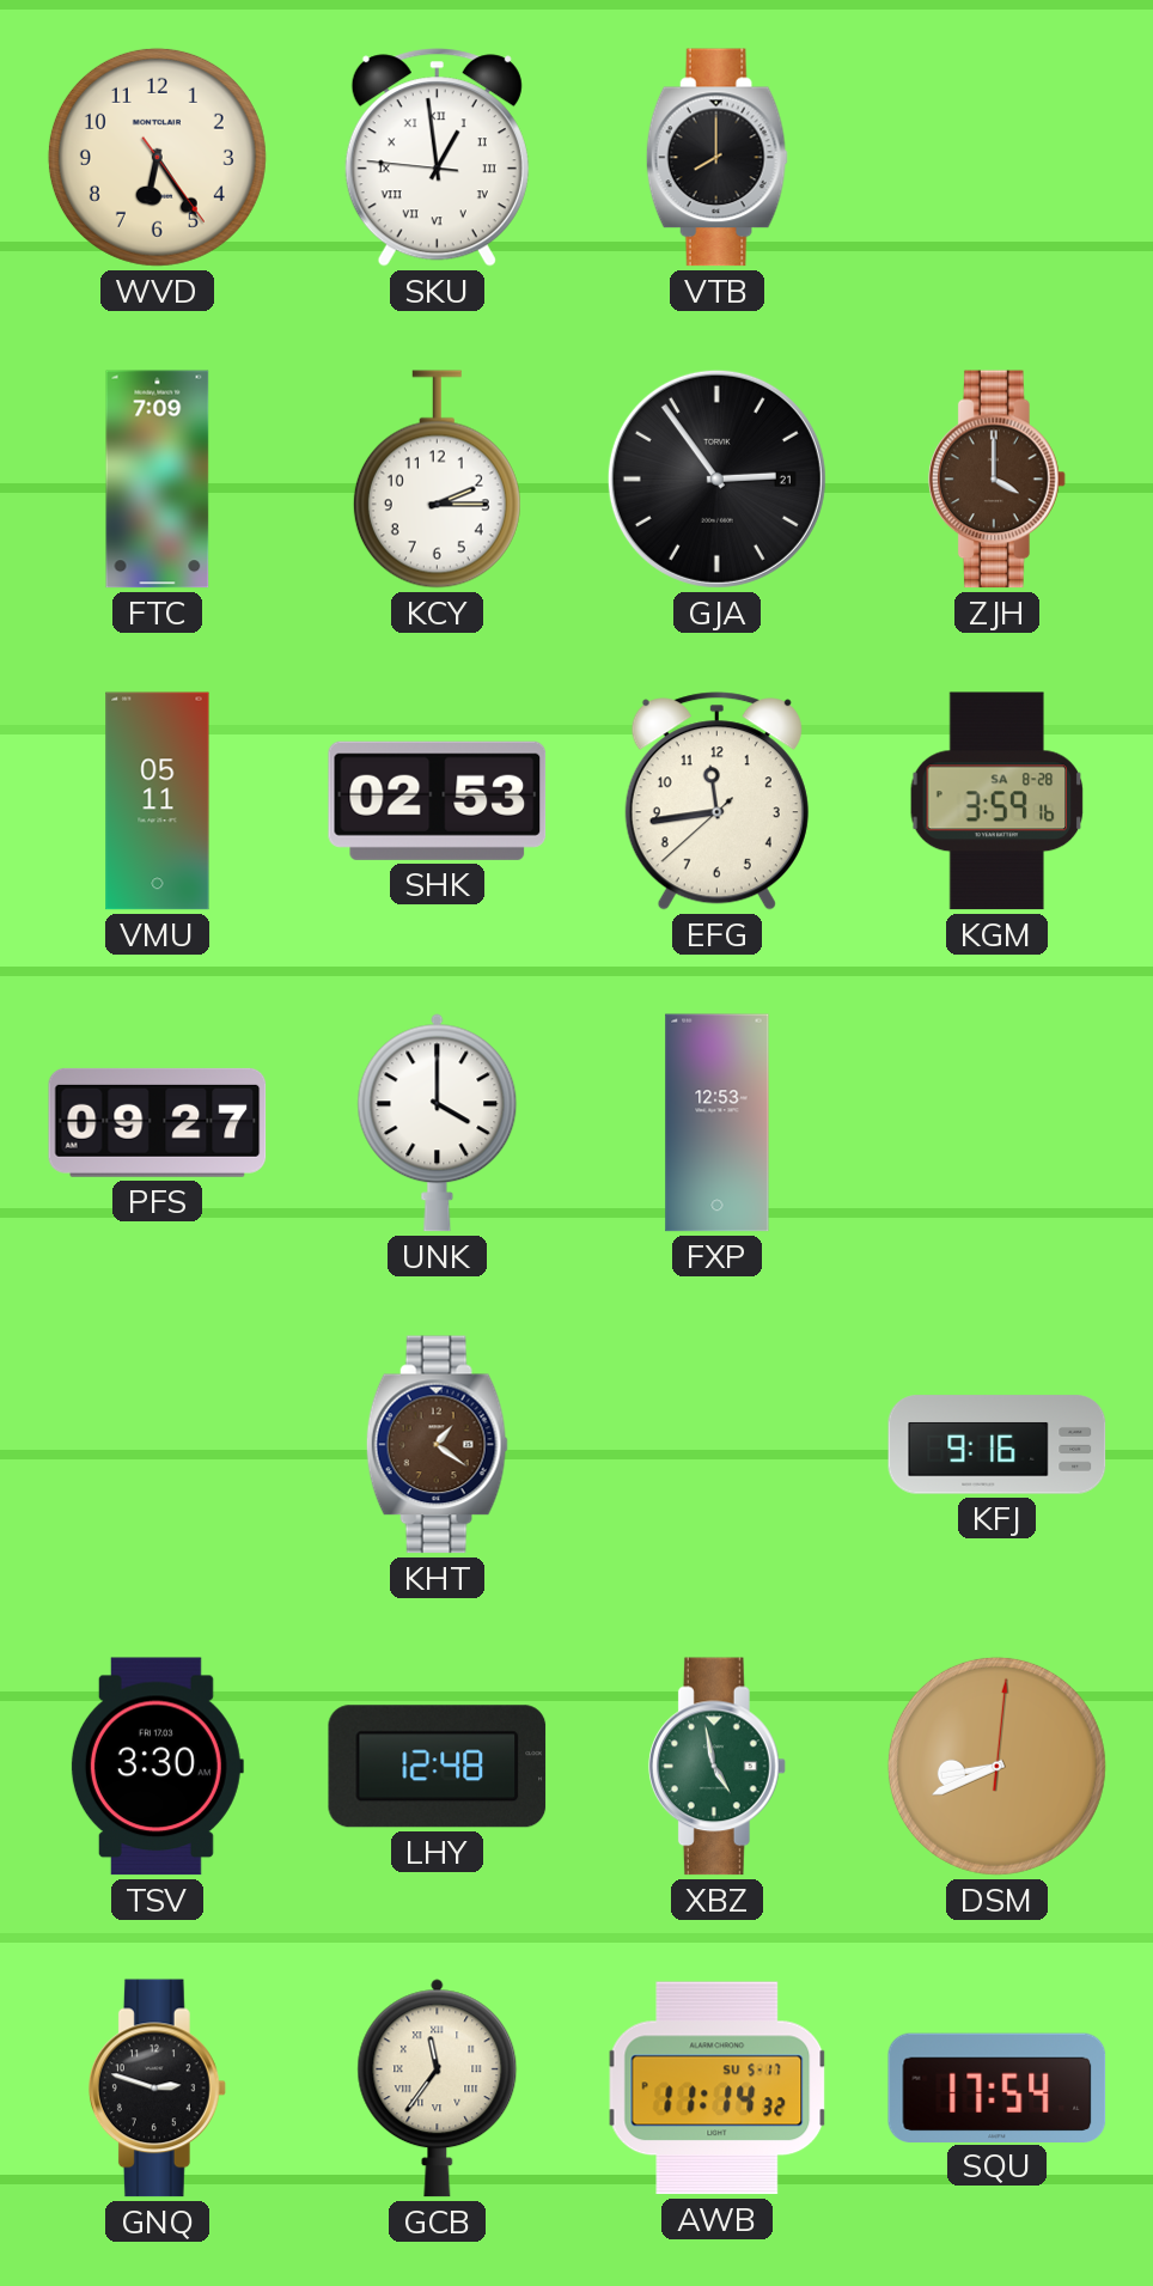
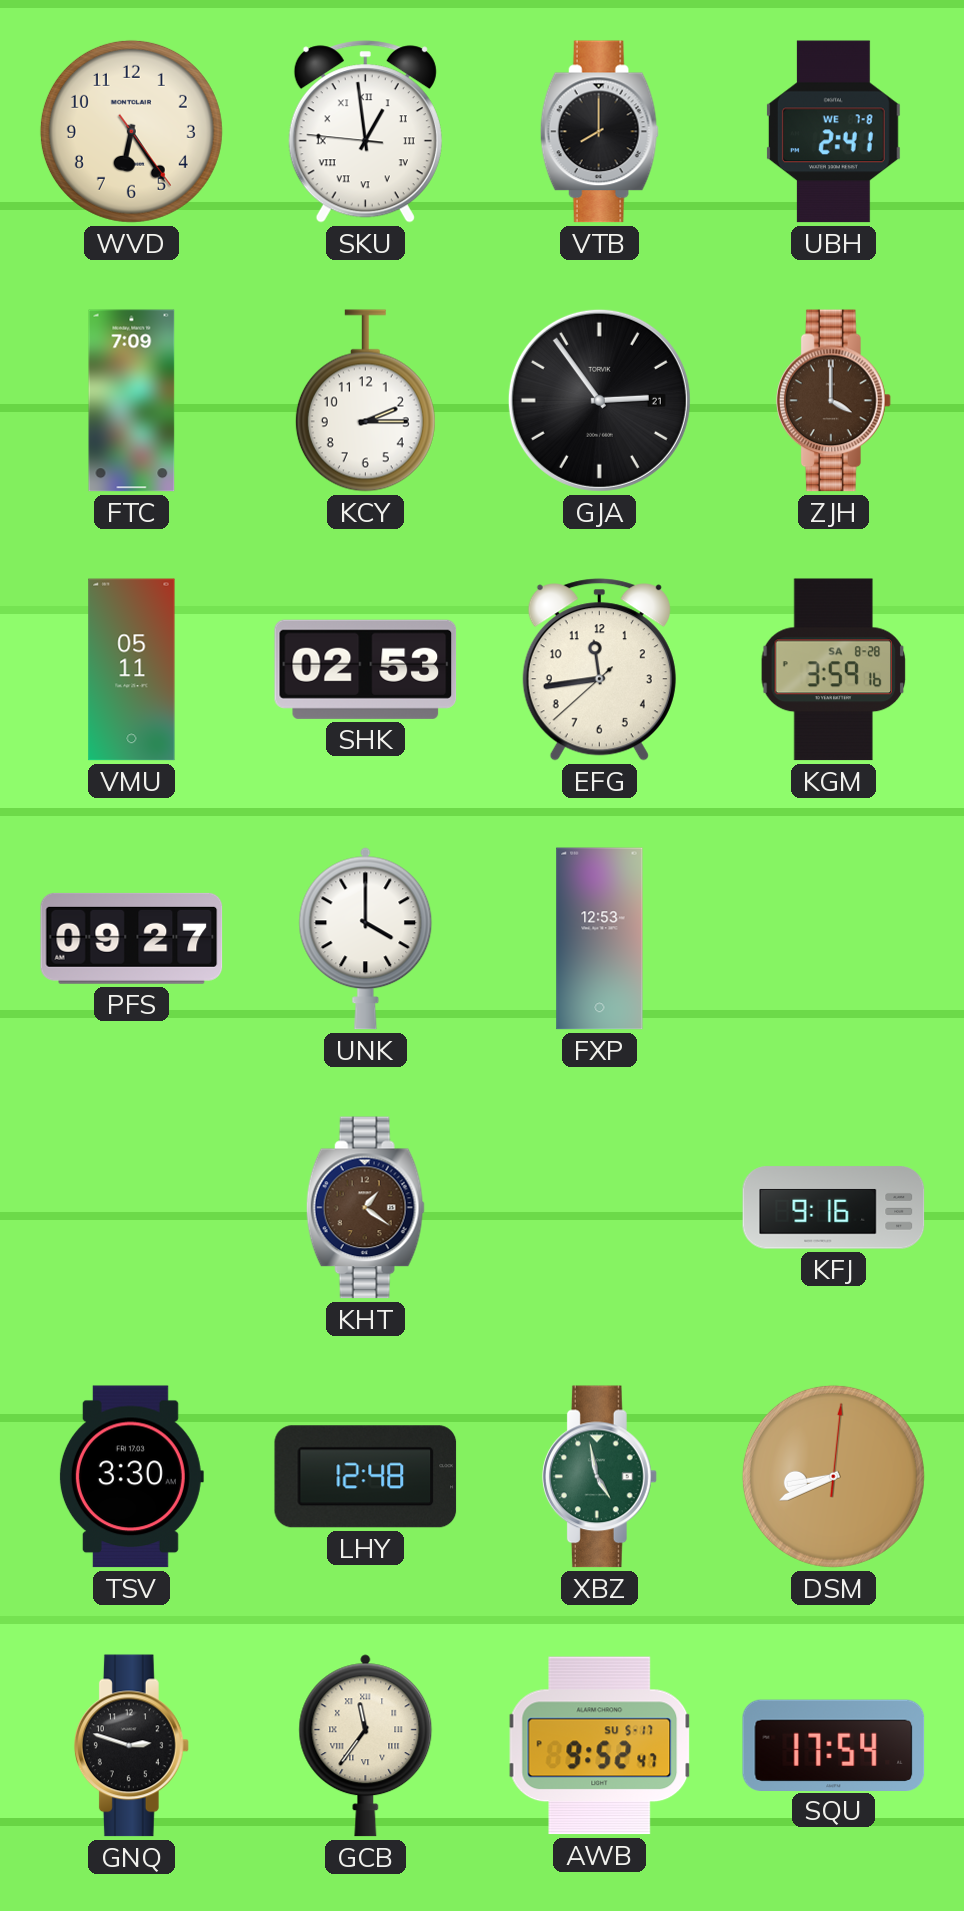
UBH: none -> 2:41
AWB: 11:14 -> 9:52
